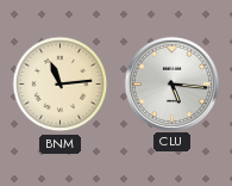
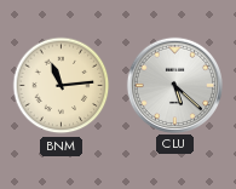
CLU: 5:16 -> 5:22
